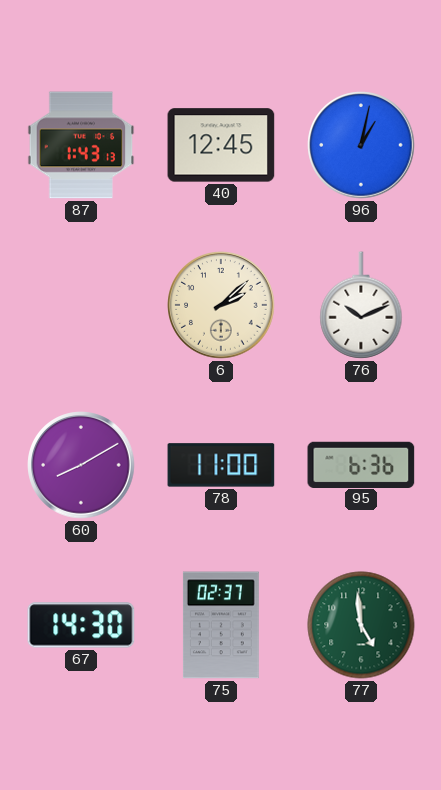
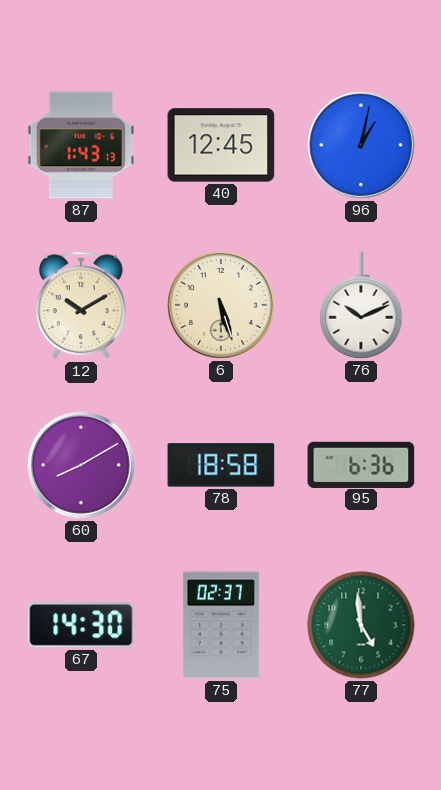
12: none -> 10:10
6: 2:08 -> 5:27
78: 11:00 -> 18:58
